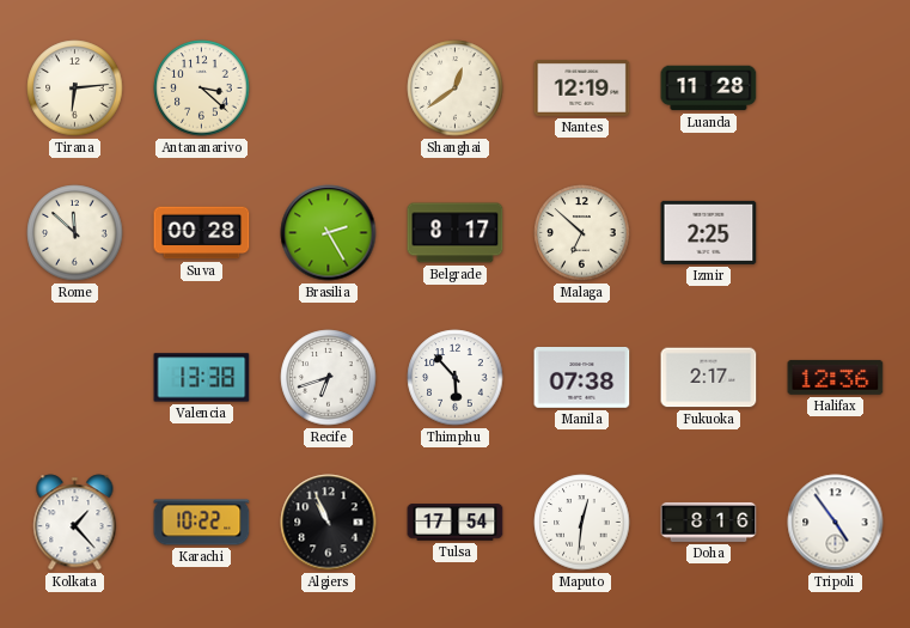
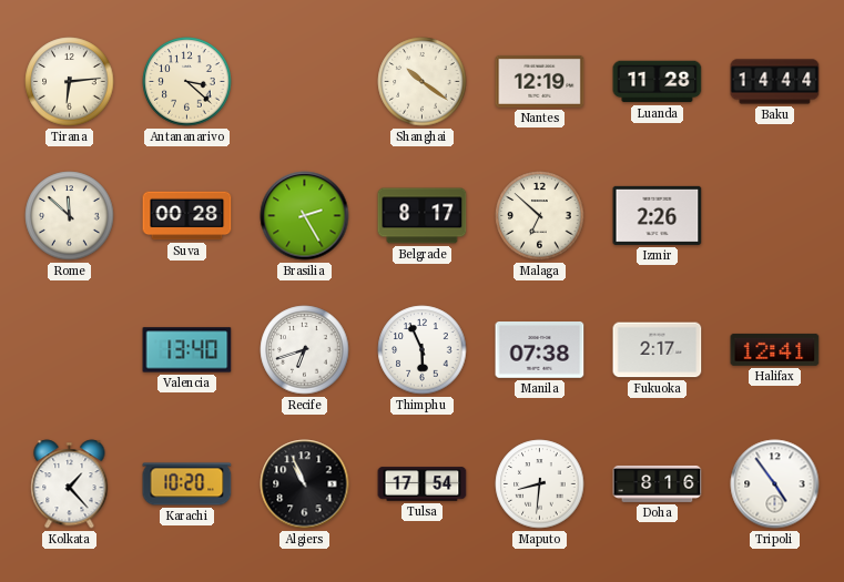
Shanghai: 12:39 -> 10:21
Baku: none -> 14:44
Izmir: 2:25 -> 2:26
Valencia: 13:38 -> 13:40
Thimphu: 5:53 -> 5:56
Halifax: 12:36 -> 12:41
Karachi: 10:22 -> 10:20
Maputo: 12:31 -> 8:31
